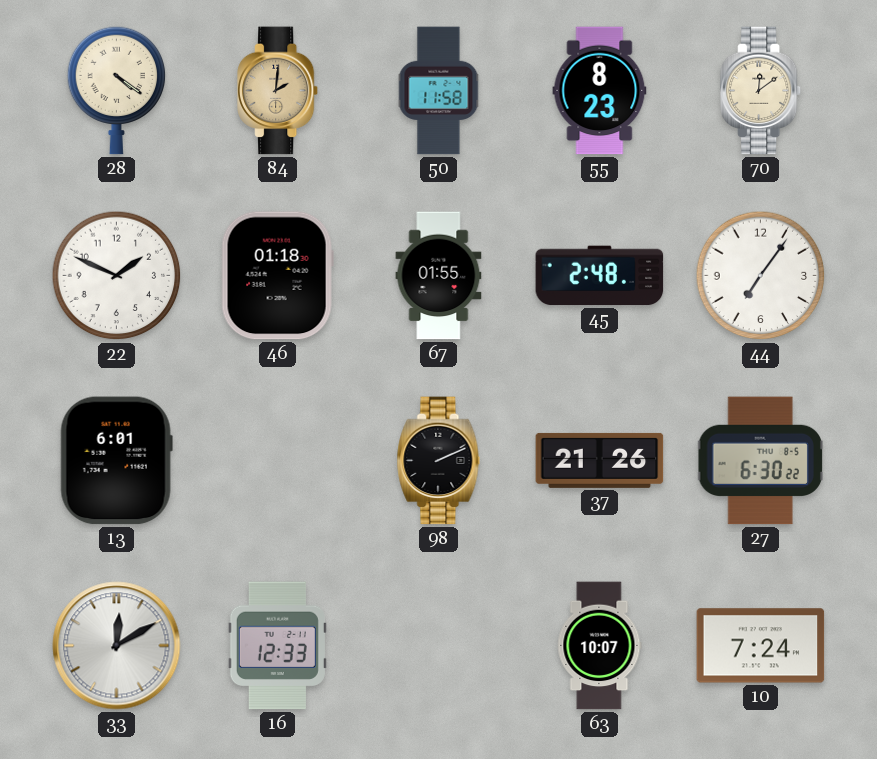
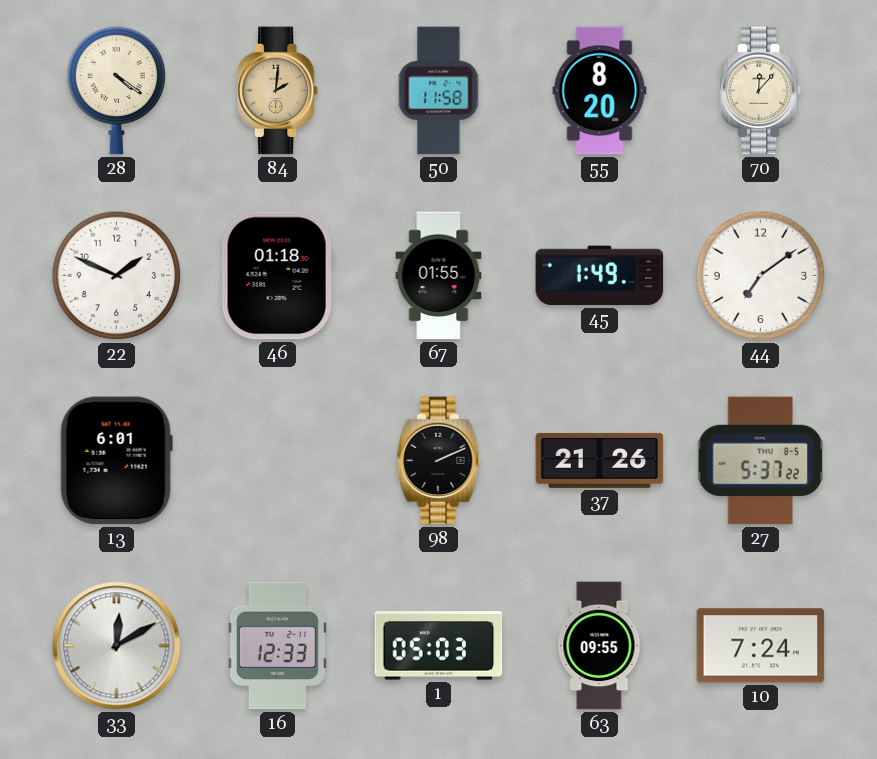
55: 8:23 -> 8:20
70: 12:09 -> 12:07
45: 2:48 -> 1:49
44: 7:06 -> 7:09
27: 6:30 -> 5:37
1: none -> 05:03
63: 10:07 -> 09:55
